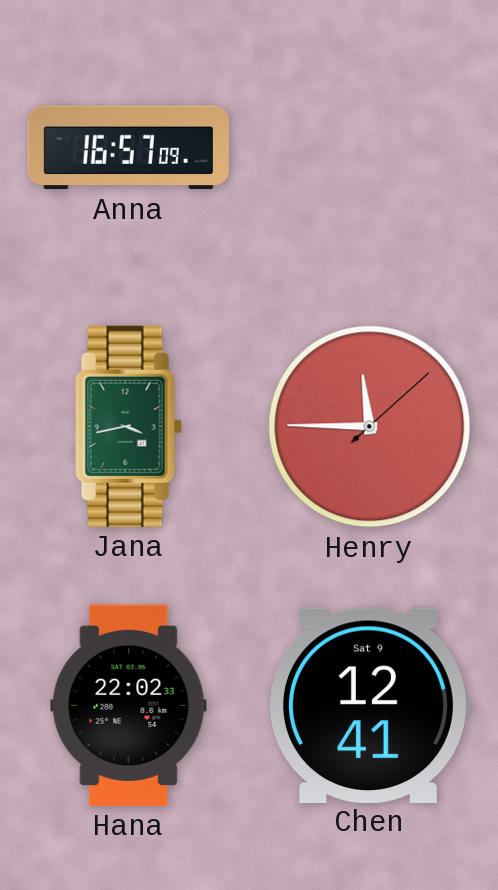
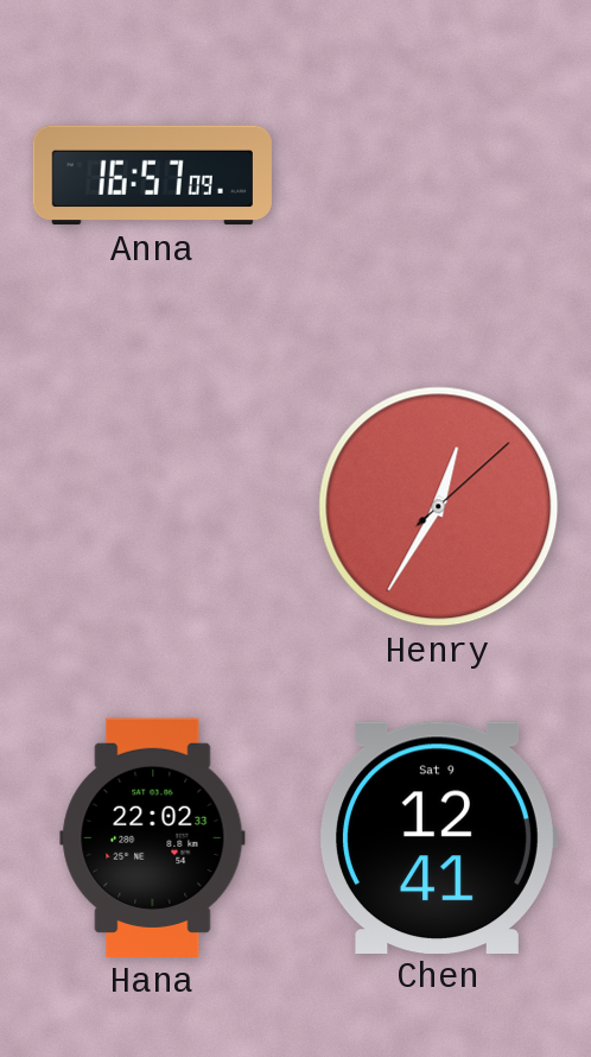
Jana: 3:43 -> none
Henry: 11:45 -> 12:35
